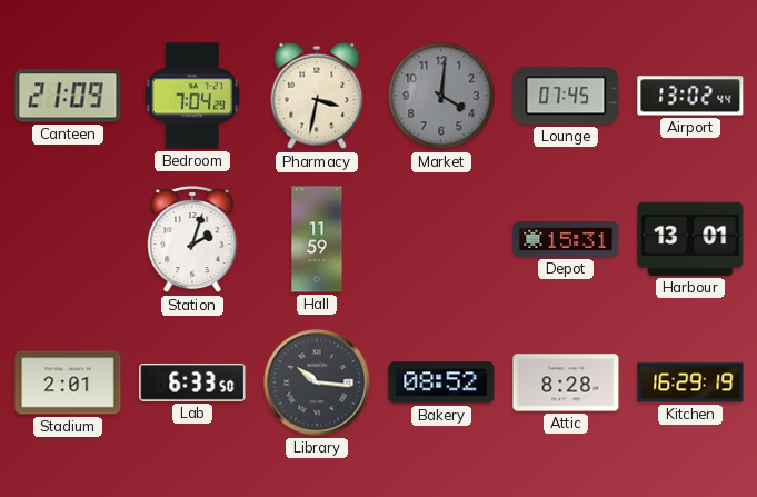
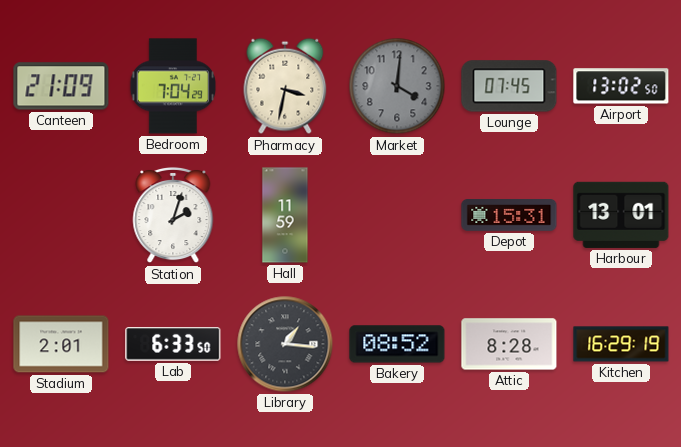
Airport: 13:02:44 -> 13:02:50
Library: 10:16 -> 1:16
